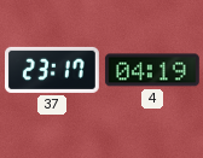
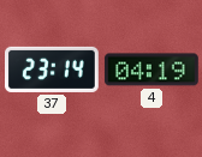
37: 23:17 -> 23:14
